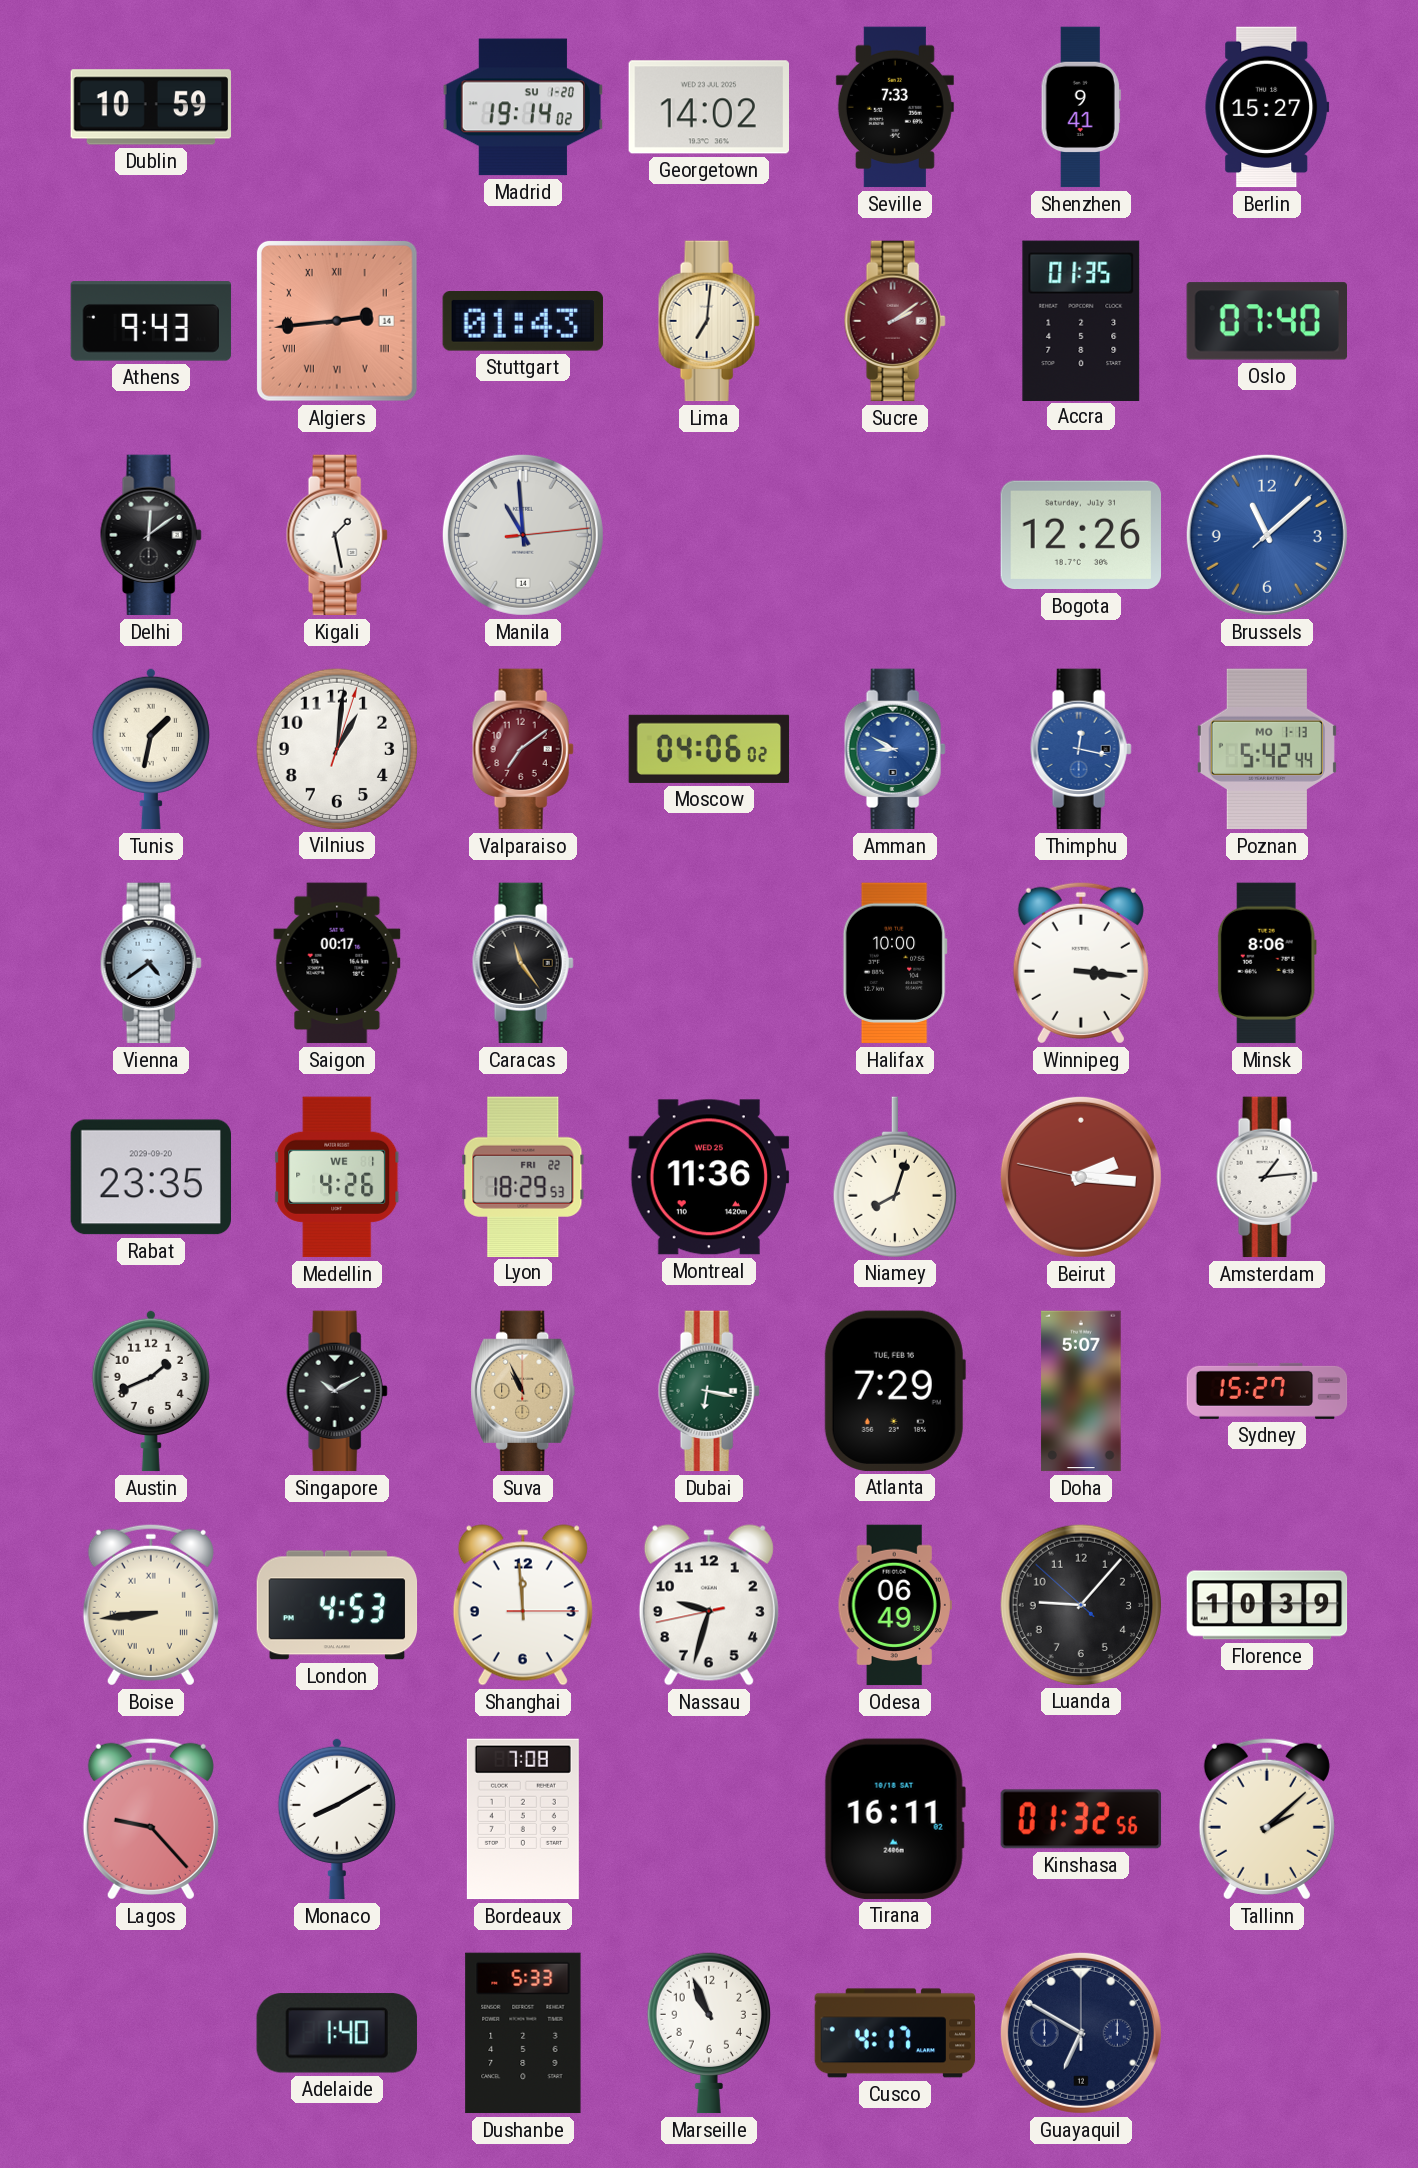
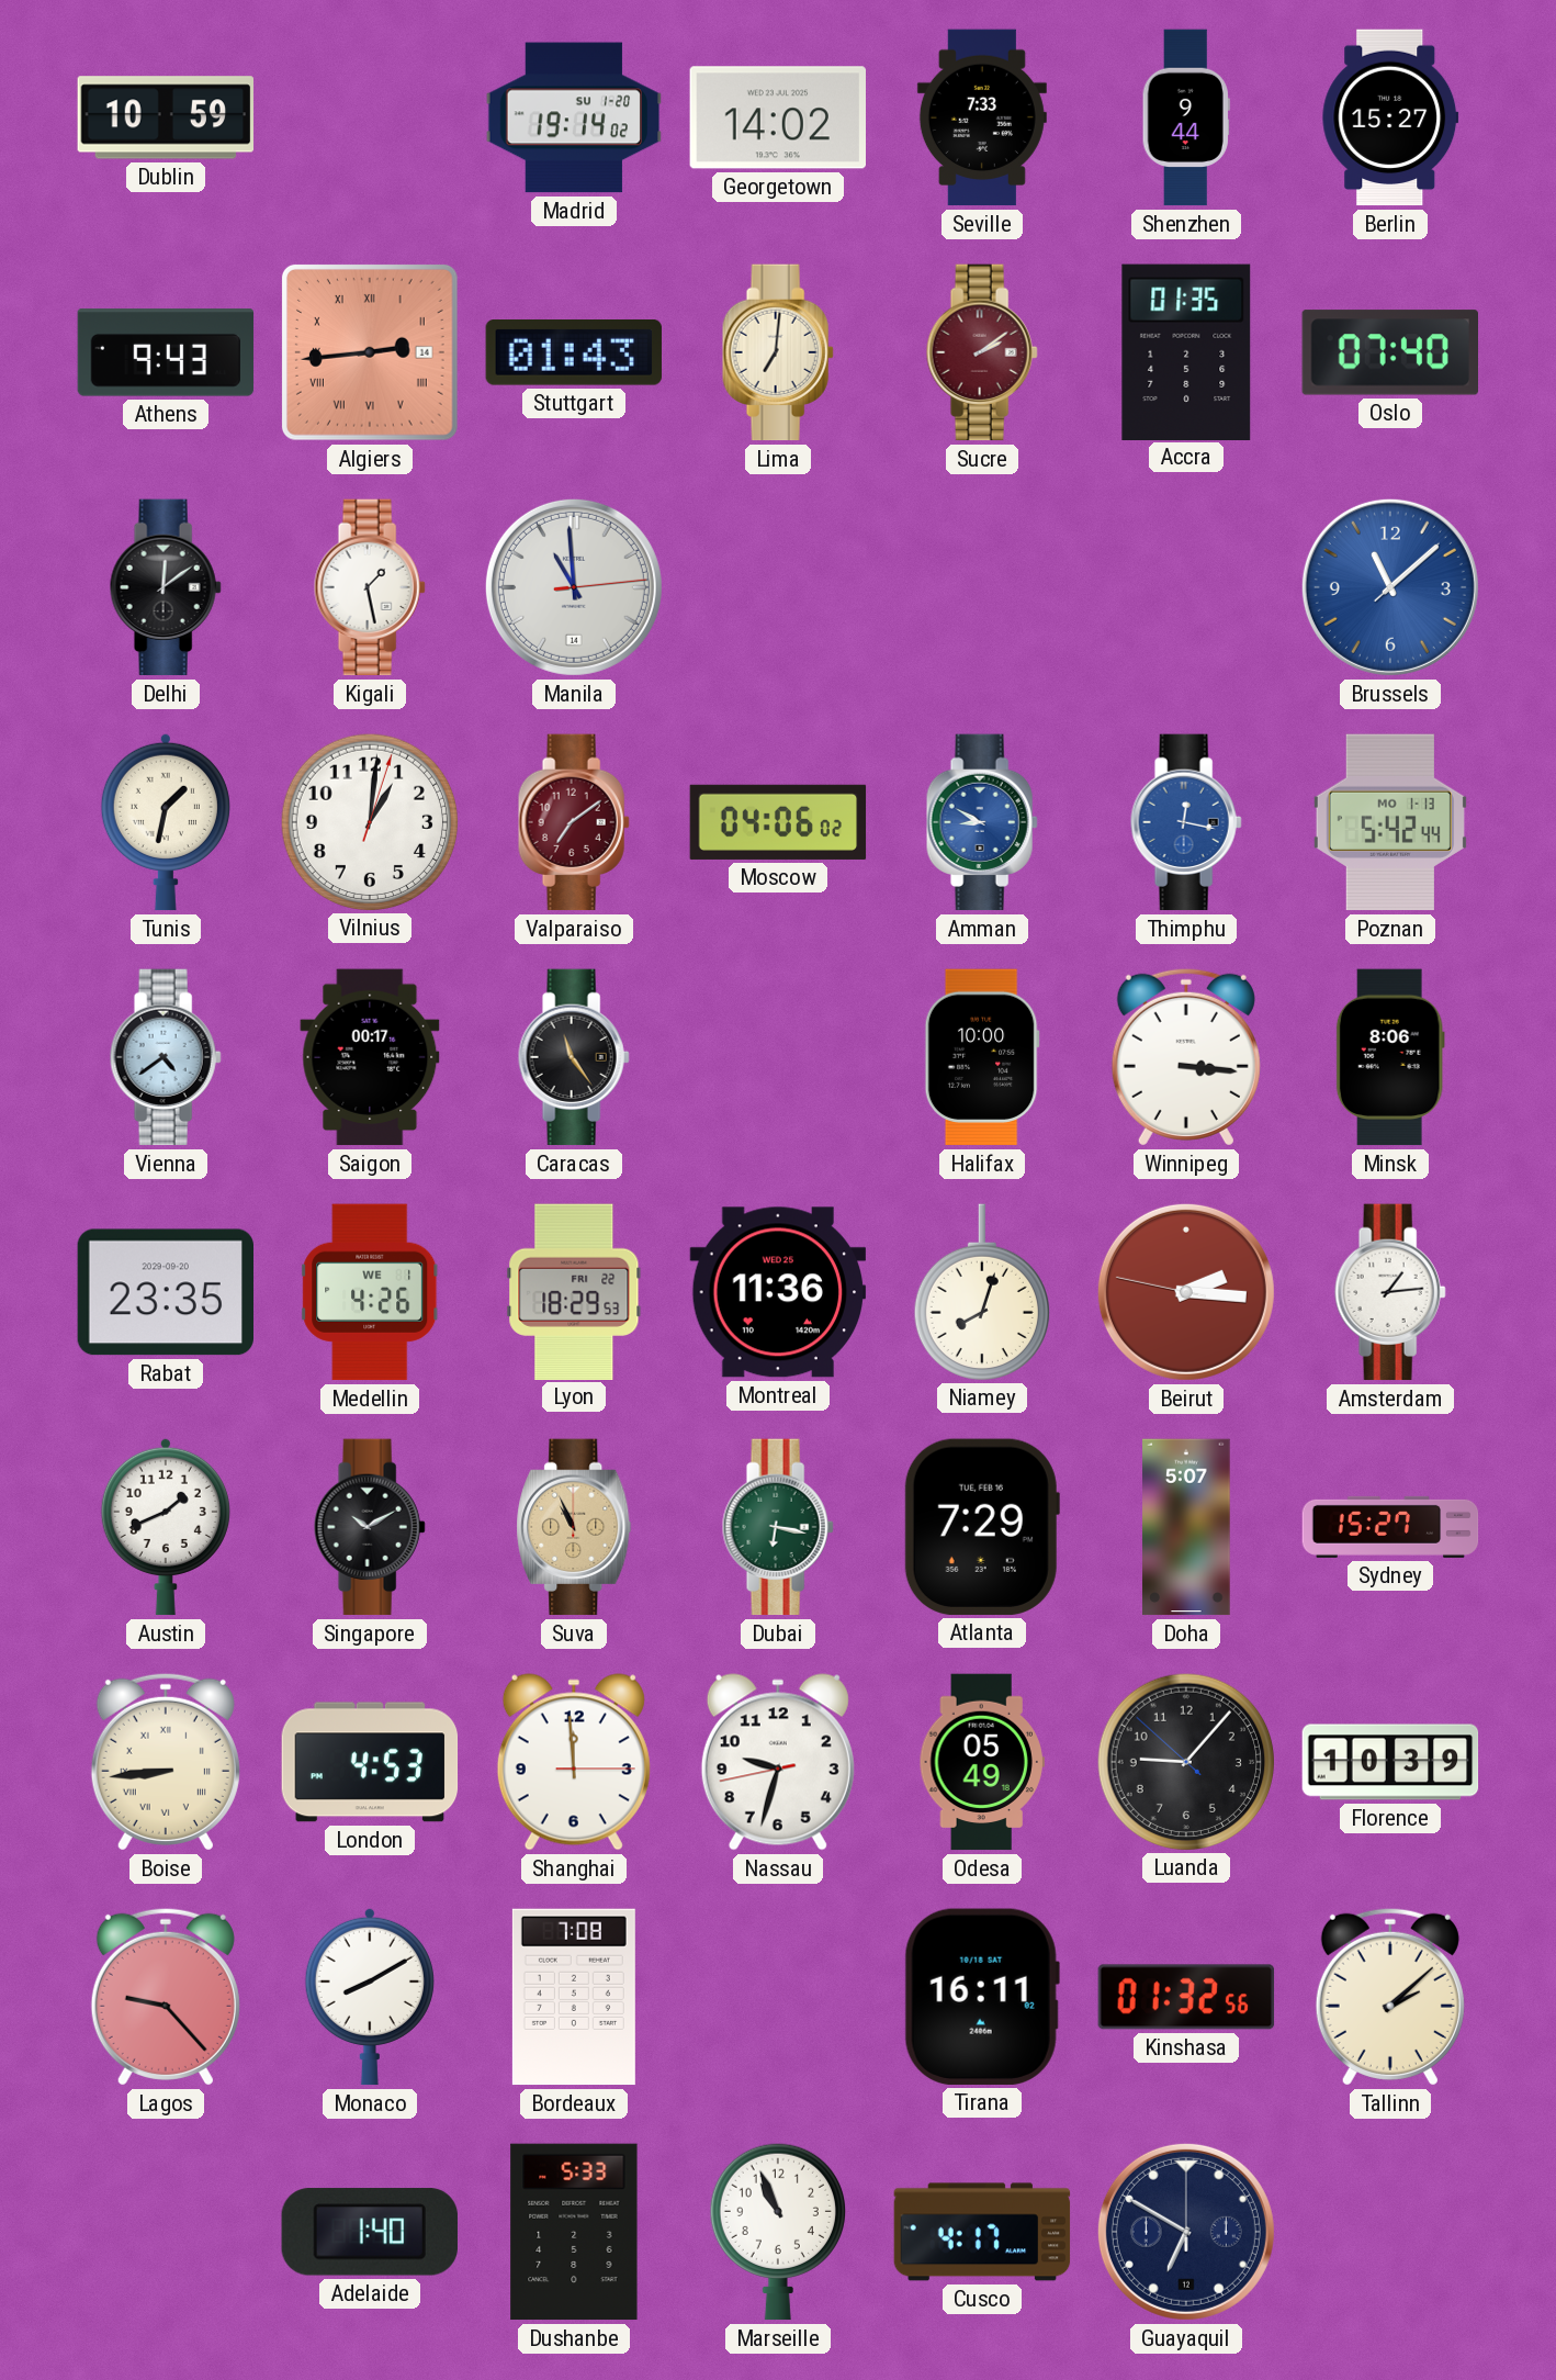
Shenzhen: 9:41 -> 9:44
Bogota: 12:26 -> none
Odesa: 06:49 -> 05:49
